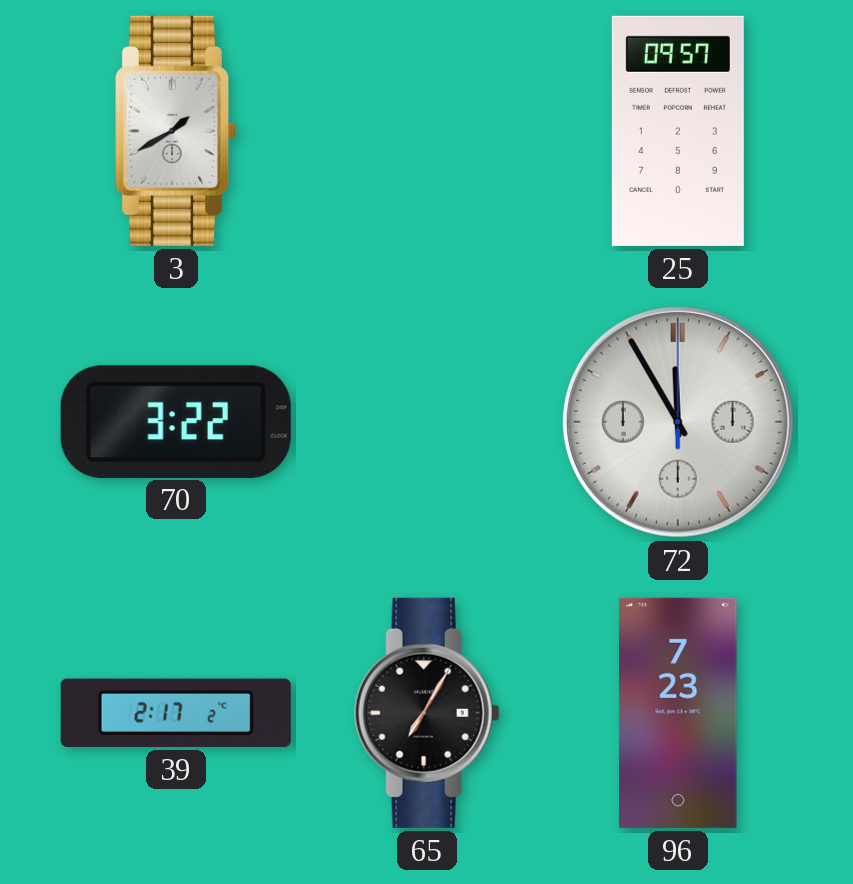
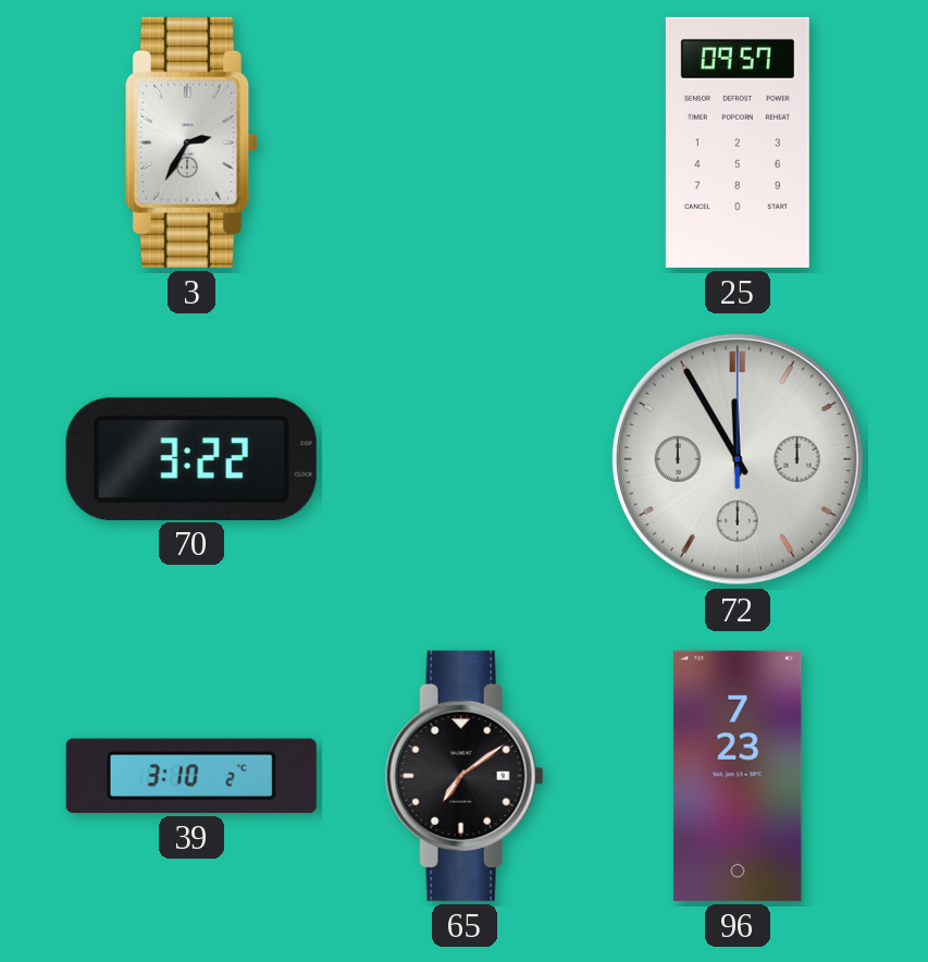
3: 1:40 -> 2:35
39: 2:17 -> 3:10
65: 7:05 -> 7:09
